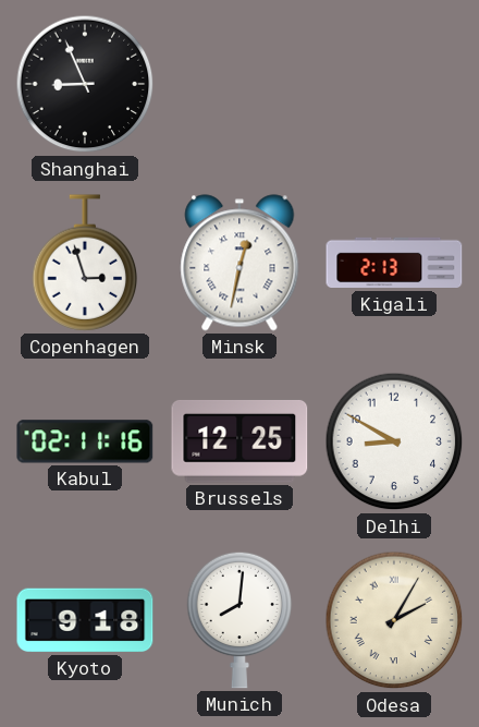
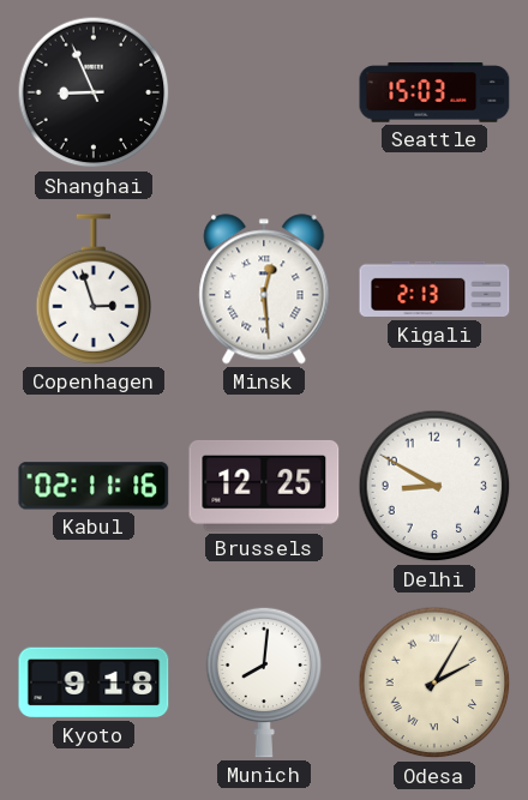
Seattle: none -> 15:03
Minsk: 12:32 -> 12:29
